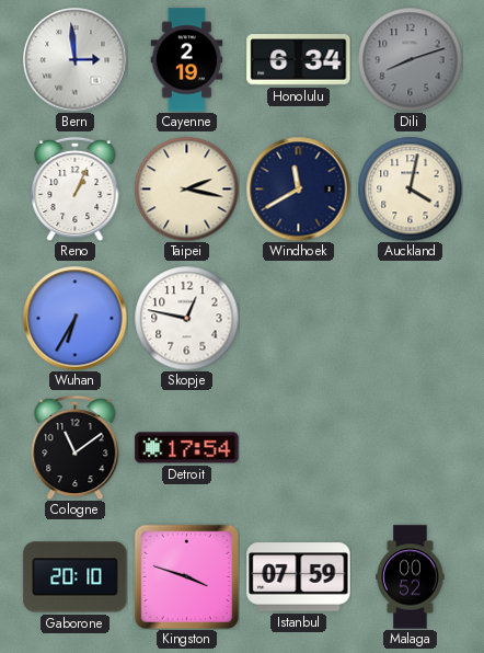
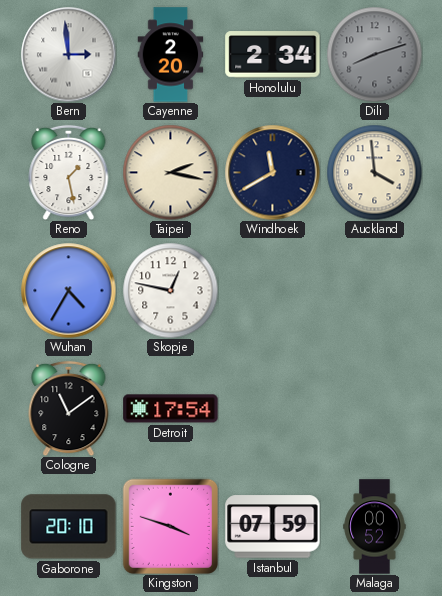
Cayenne: 2:19 -> 2:20
Honolulu: 6:34 -> 2:34
Reno: 1:04 -> 1:28
Auckland: 4:02 -> 3:59
Wuhan: 6:35 -> 4:35
